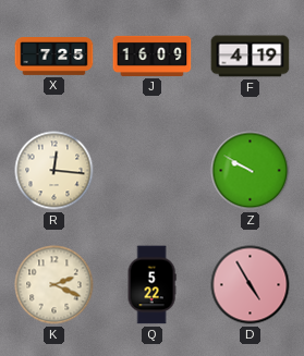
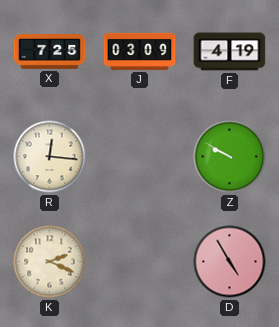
J: 16:09 -> 03:09
Q: 5:22 -> none
